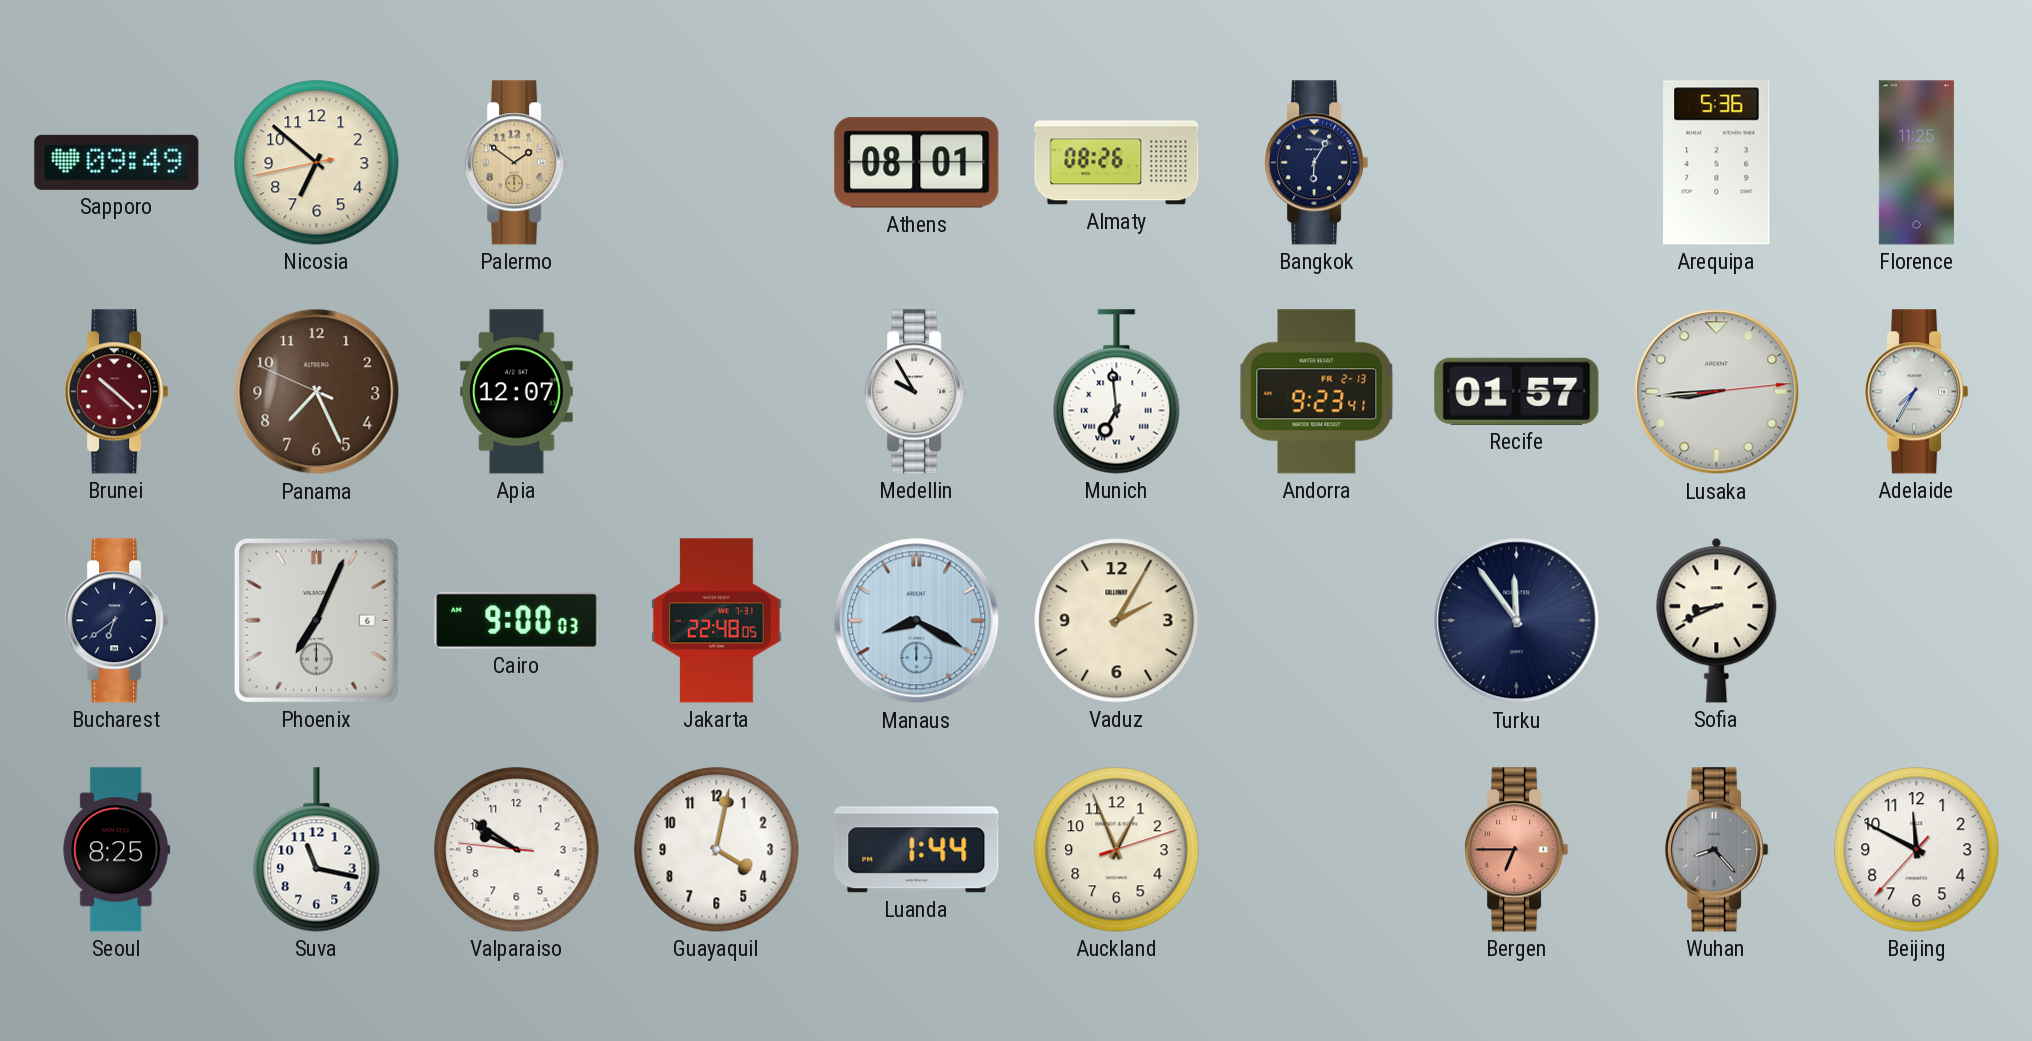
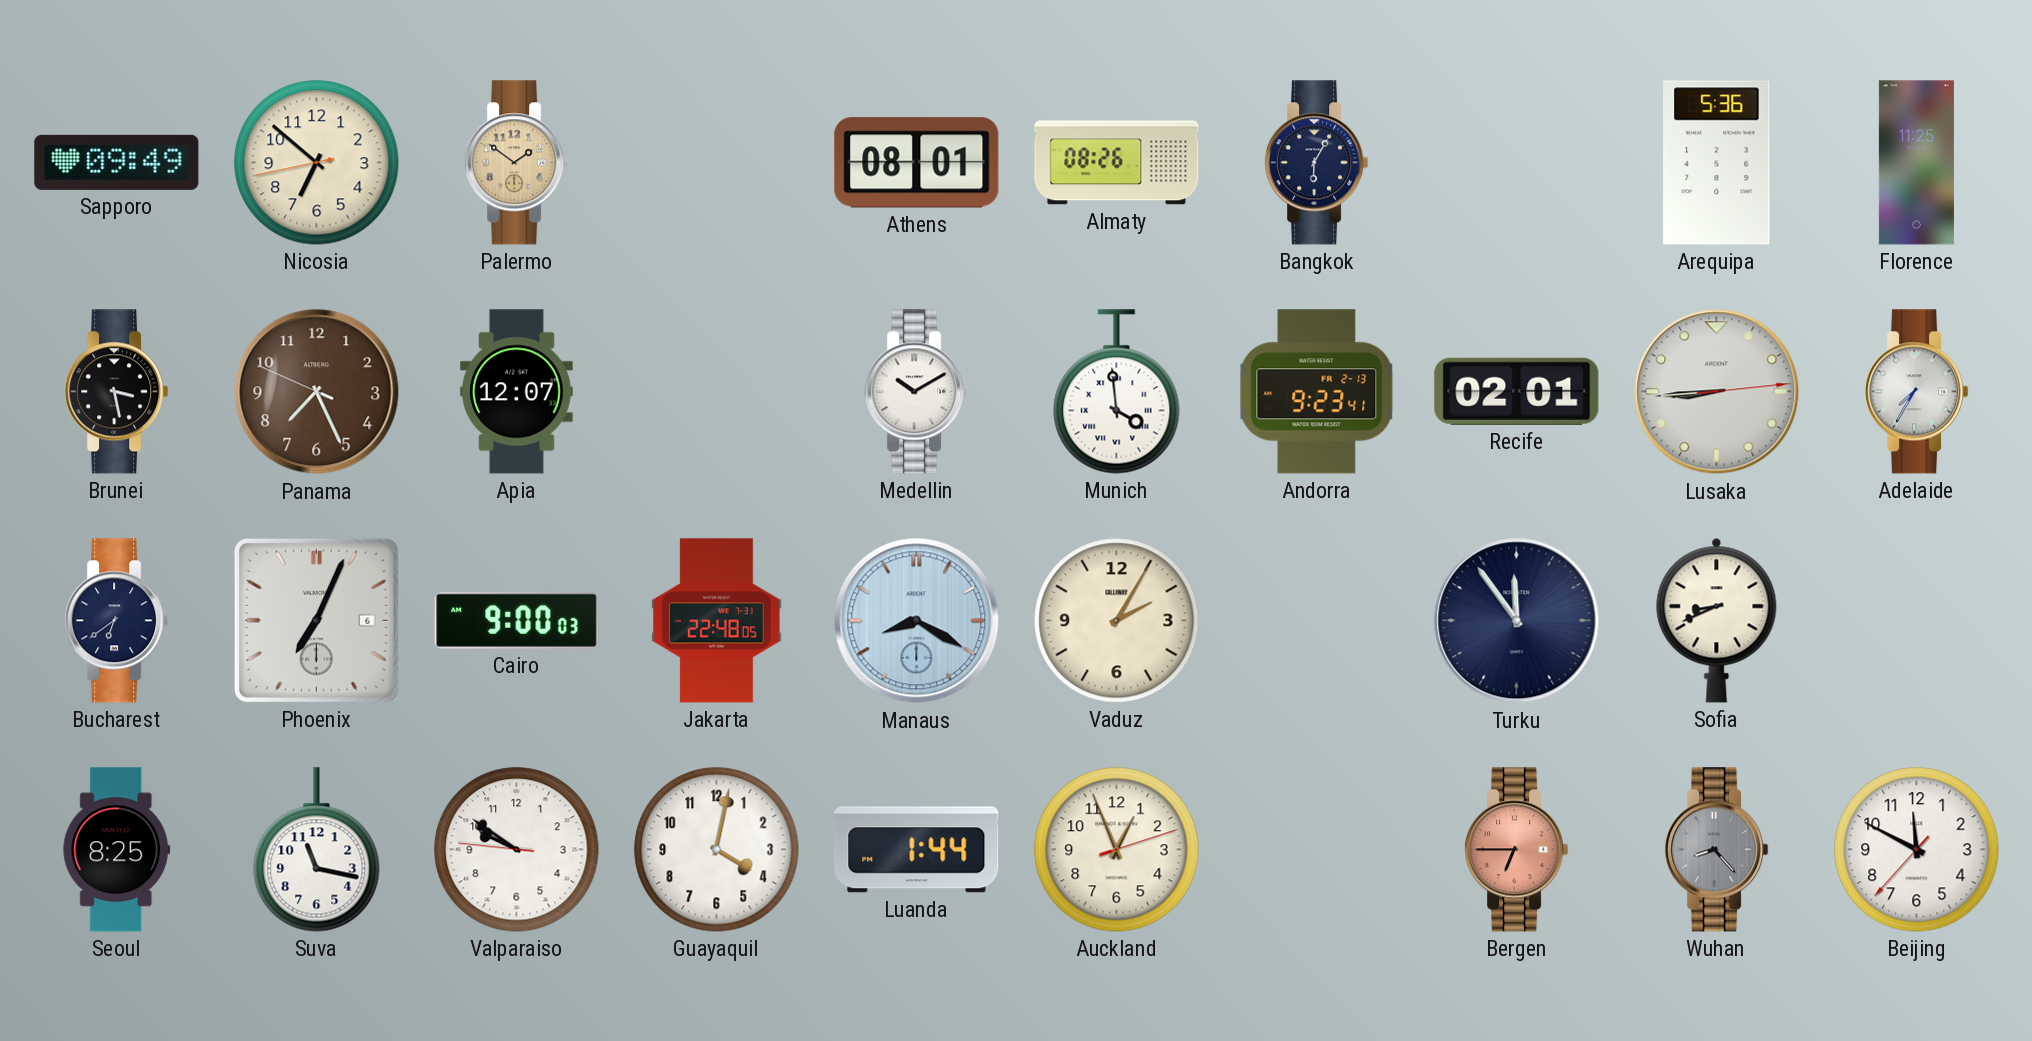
Brunei: 10:22 -> 3:28
Brunei dial: burgundy -> black
Medellin: 9:55 -> 10:10
Munich: 6:59 -> 3:59
Recife: 01:57 -> 02:01
